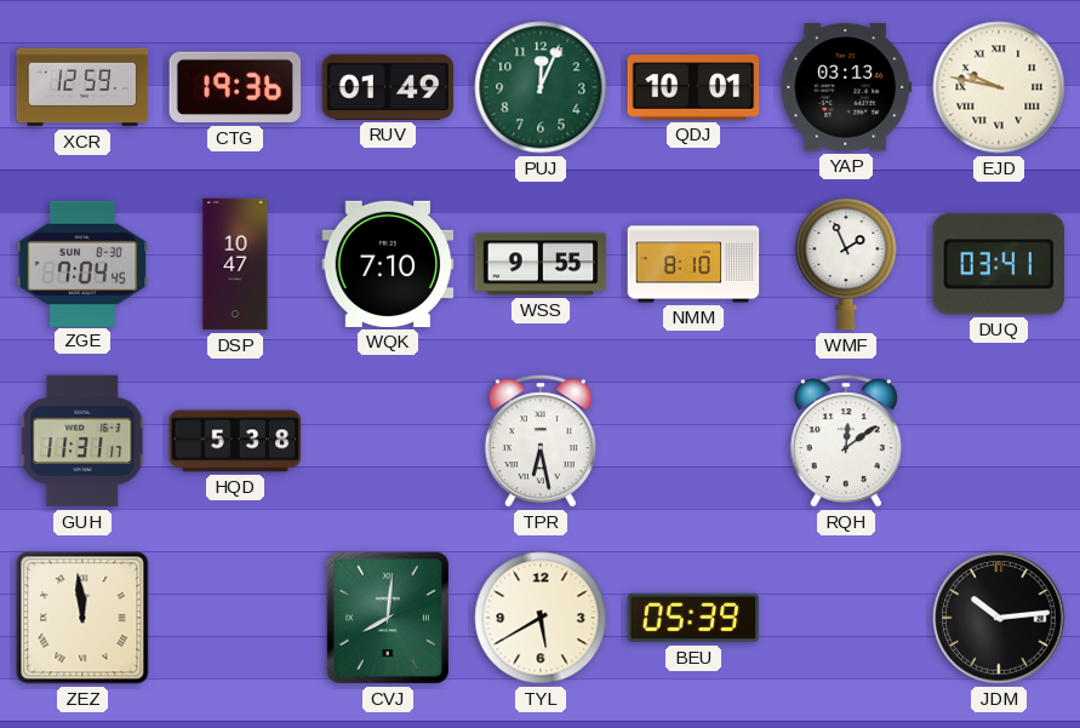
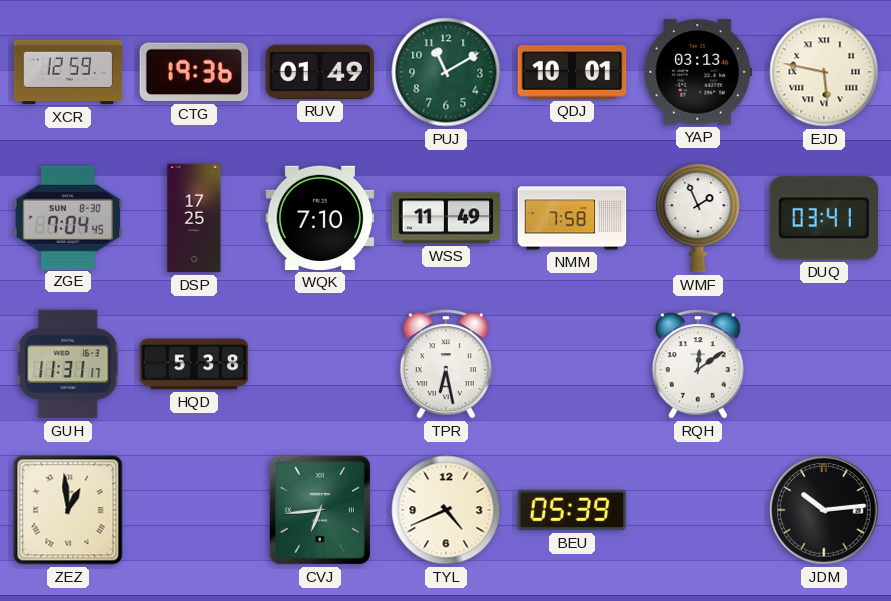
PUJ: 12:04 -> 11:10
EJD: 9:47 -> 5:47
DSP: 10:47 -> 17:25
WSS: 9:55 -> 11:49
NMM: 8:10 -> 7:58
ZEZ: 11:59 -> 12:59
CVJ: 8:01 -> 6:44
TYL: 5:40 -> 4:41
